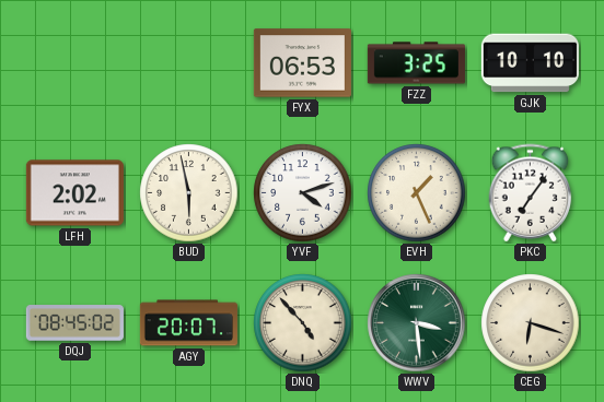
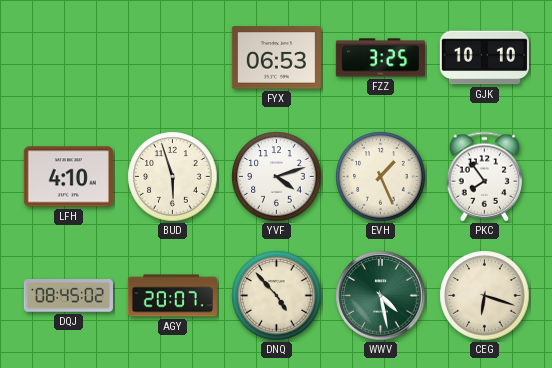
LFH: 2:02 -> 4:10
BUD: 5:58 -> 5:57
PKC: 7:06 -> 7:54
WWV: 3:29 -> 4:28
